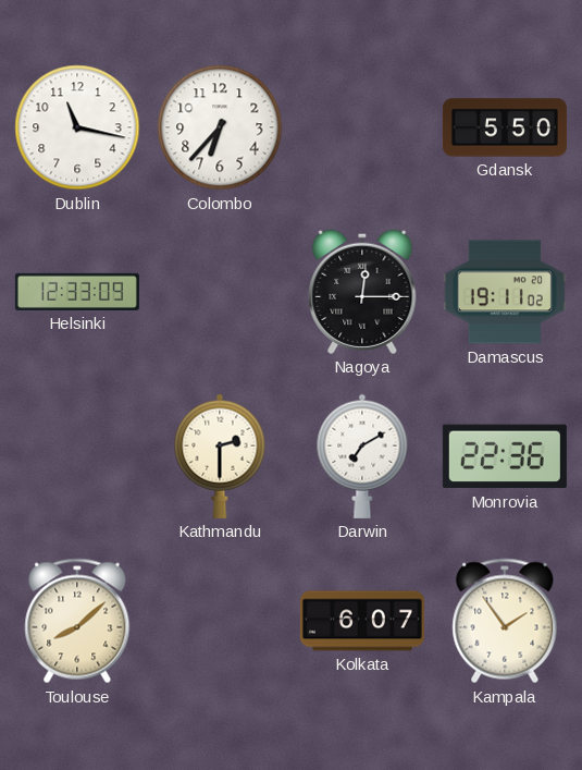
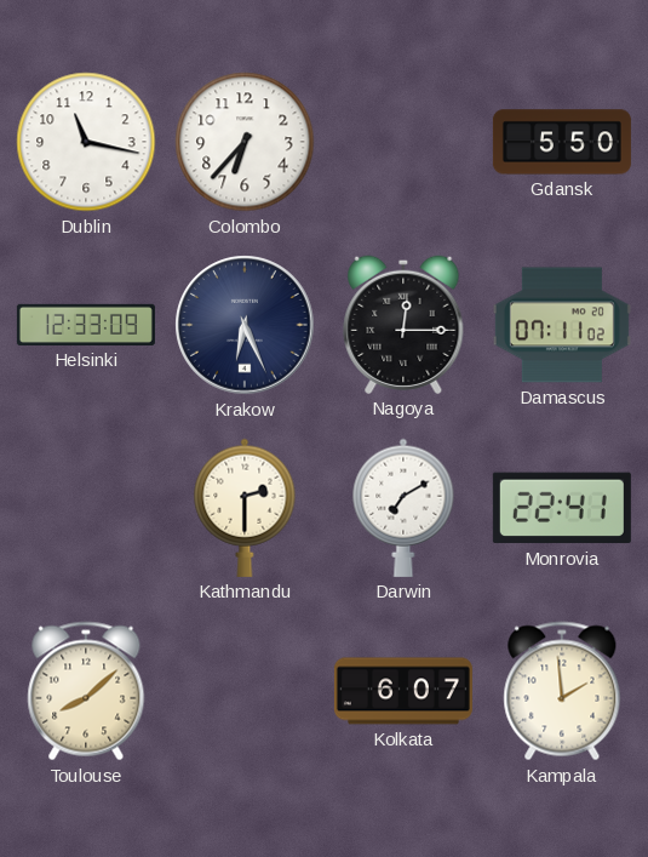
Krakow: none -> 6:26
Damascus: 19:11 -> 07:11
Monrovia: 22:36 -> 22:41
Kampala: 1:54 -> 1:59
